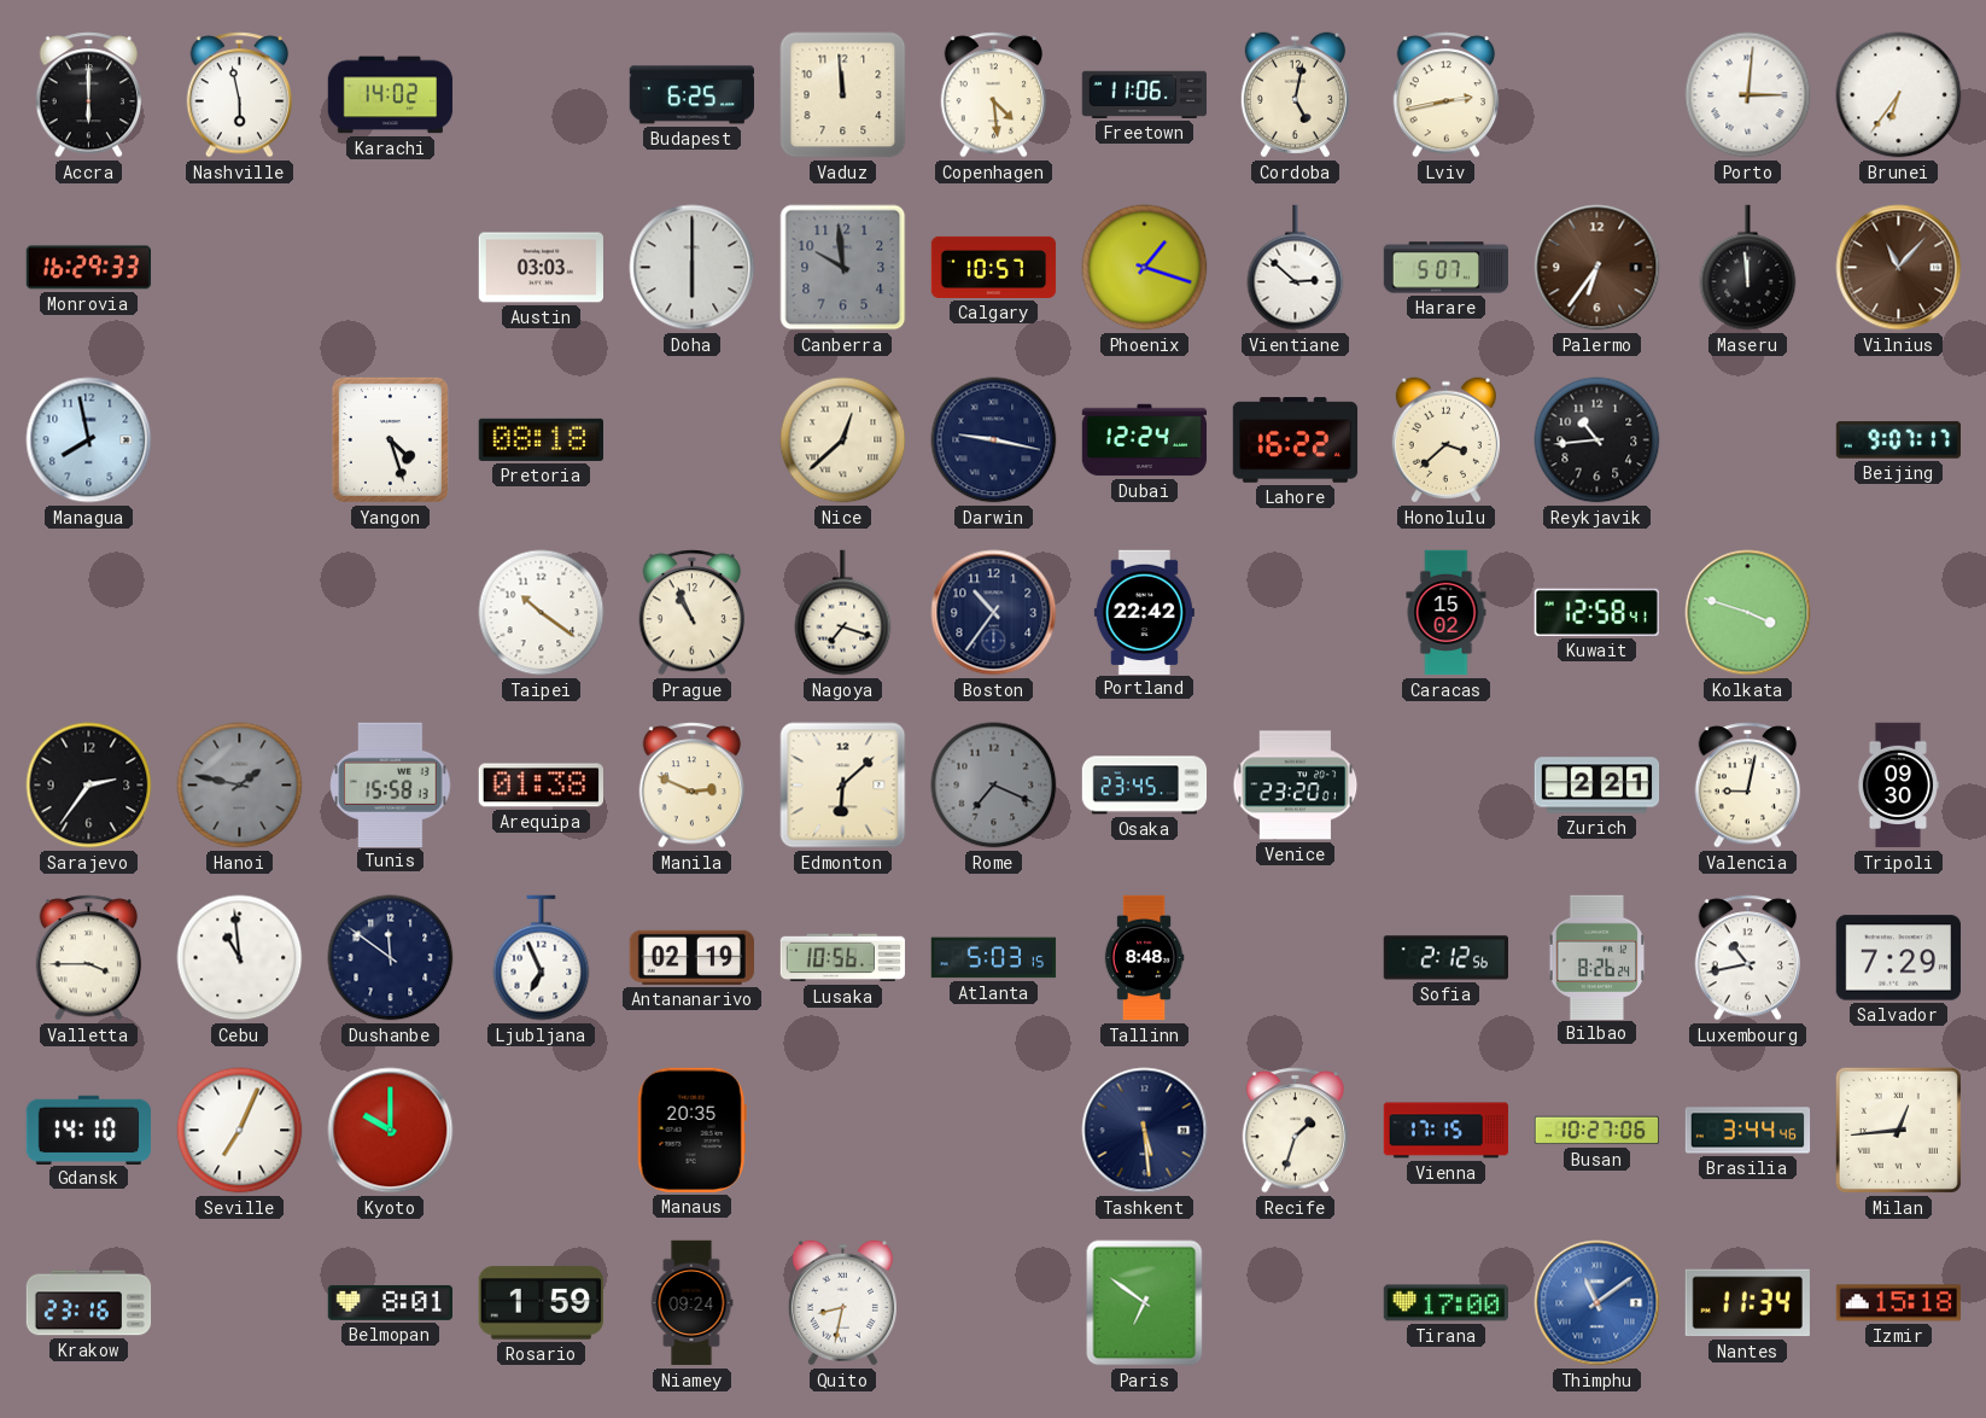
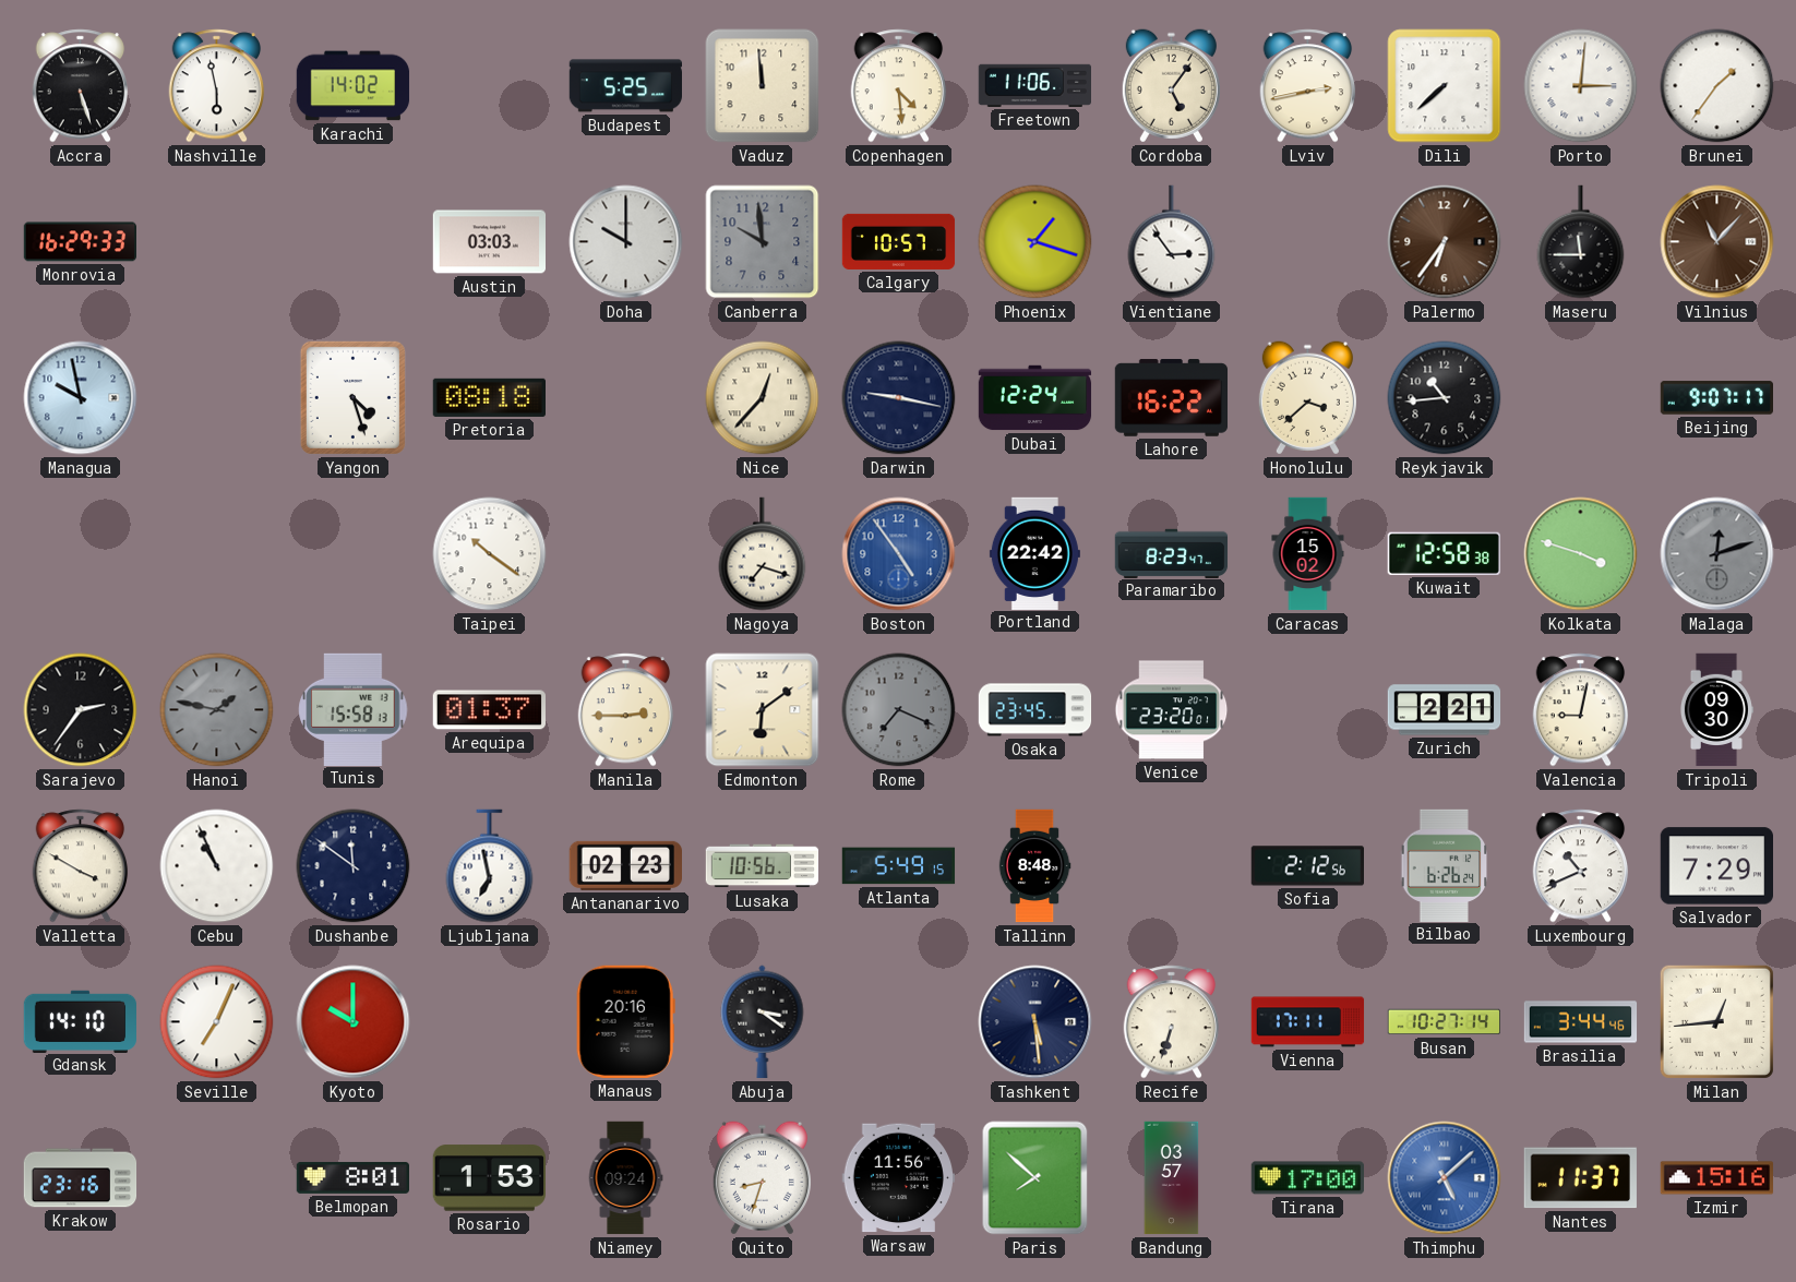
Accra: 6:00 -> 5:27
Budapest: 6:25 -> 5:25
Cordoba: 5:02 -> 5:06
Dili: none -> 7:38
Brunei: 6:36 -> 1:36
Doha: 6:00 -> 10:00
Vientiane: 2:52 -> 2:54
Harare: 5:07 -> none
Maseru: 11:59 -> 11:45
Managua: 7:58 -> 9:58
Nice: 12:38 -> 12:37
Prague: 10:56 -> none
Boston: 10:36 -> 4:54
Boston dial: navy -> blue
Paramaribo: none -> 8:23
Kuwait: 12:58:41 -> 12:58:38
Malaga: none -> 12:12
Arequipa: 01:38 -> 01:37
Manila: 2:49 -> 2:45
Edmonton: 6:08 -> 6:09
Valletta: 3:45 -> 3:50
Cebu: 10:59 -> 10:56
Ljubljana: 6:56 -> 6:58
Antananarivo: 02:19 -> 02:23
Atlanta: 5:03 -> 5:49
Bilbao: 8:26 -> 6:26
Luxembourg: 10:43 -> 10:41
Manaus: 20:35 -> 20:16
Abuja: none -> 3:21
Recife: 1:33 -> 6:33
Vienna: 17:15 -> 17:11
Busan: 10:27:06 -> 10:27:14
Rosario: 1:59 -> 1:53
Quito: 8:32 -> 8:33
Warsaw: none -> 11:56
Paris: 6:51 -> 7:52
Bandung: none -> 03:57
Thimphu: 11:09 -> 5:08
Nantes: 11:34 -> 11:37
Izmir: 15:18 -> 15:16
